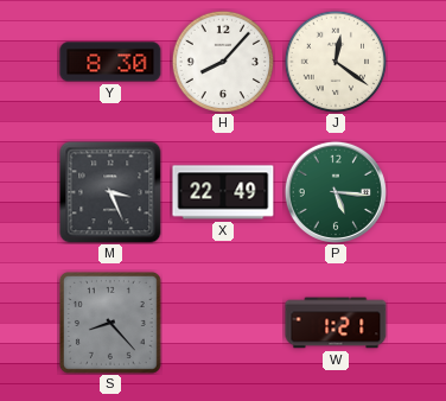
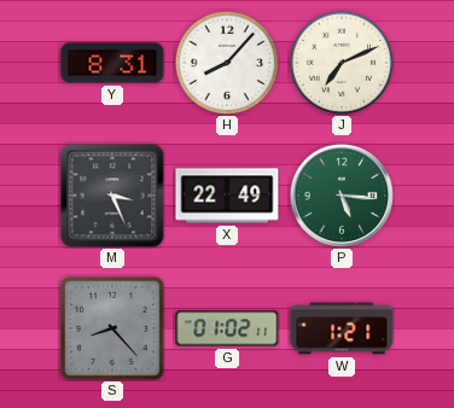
Y: 8:30 -> 8:31
J: 12:21 -> 7:11
G: none -> 01:02
